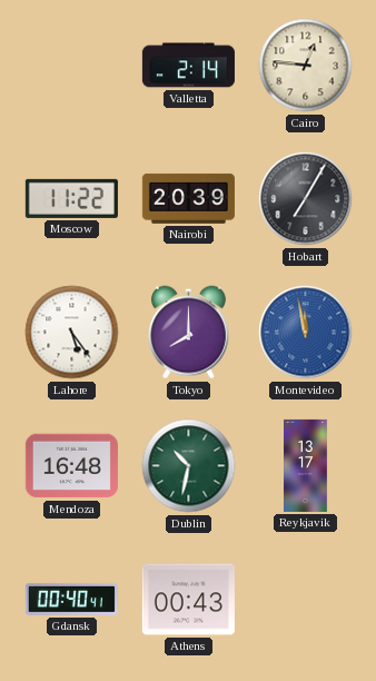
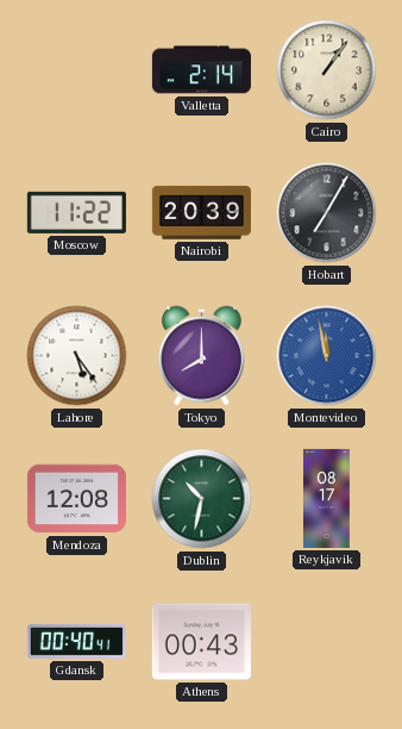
Cairo: 12:46 -> 1:06
Mendoza: 16:48 -> 12:08
Reykjavik: 13:17 -> 08:17
